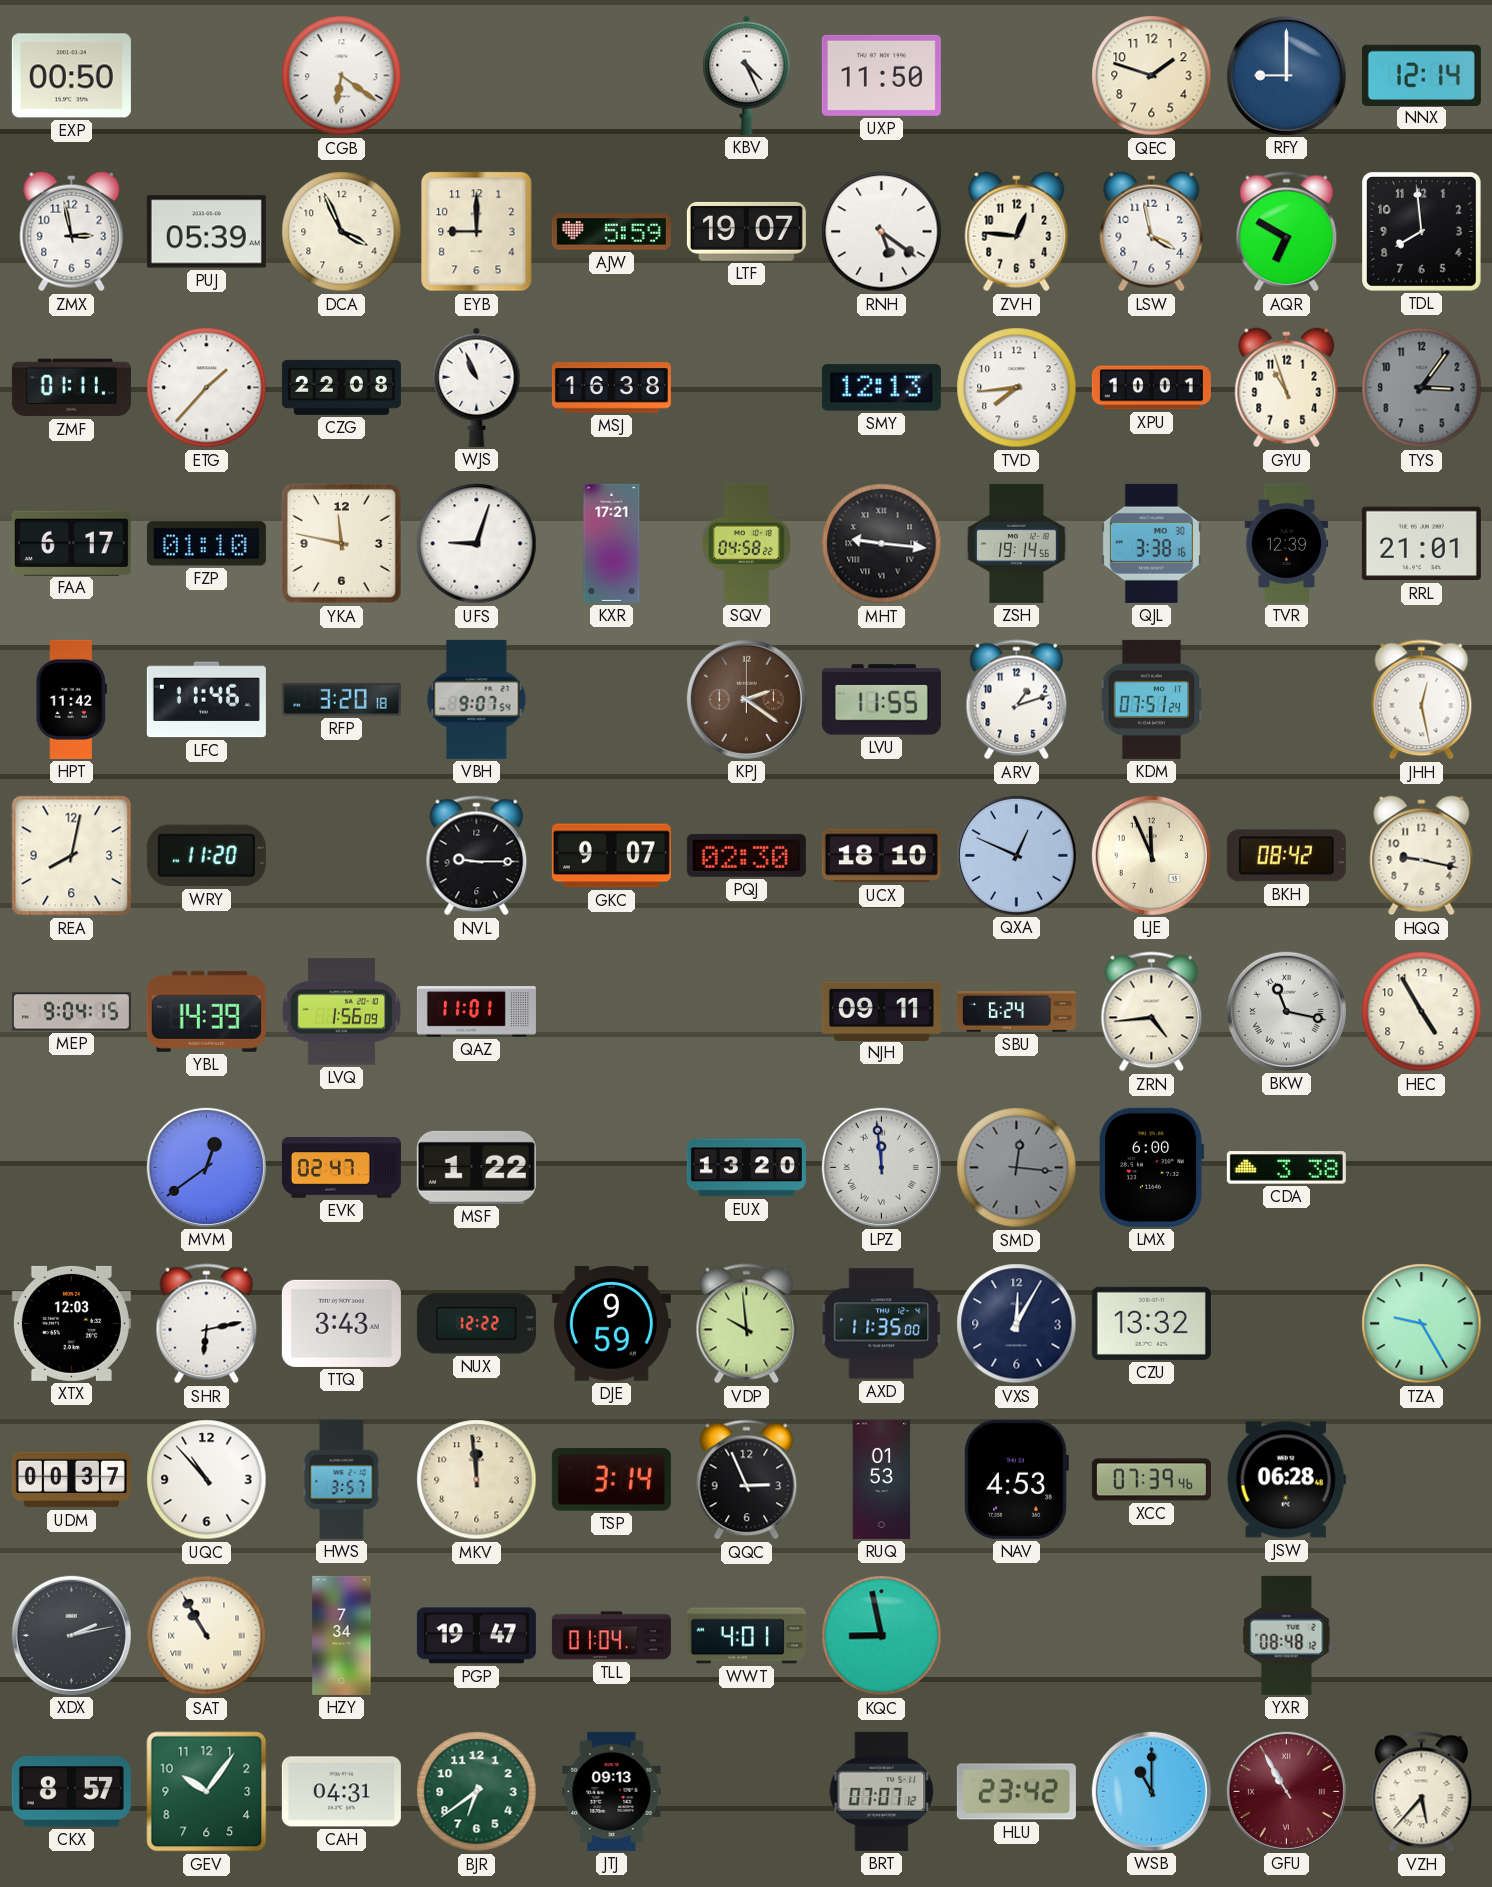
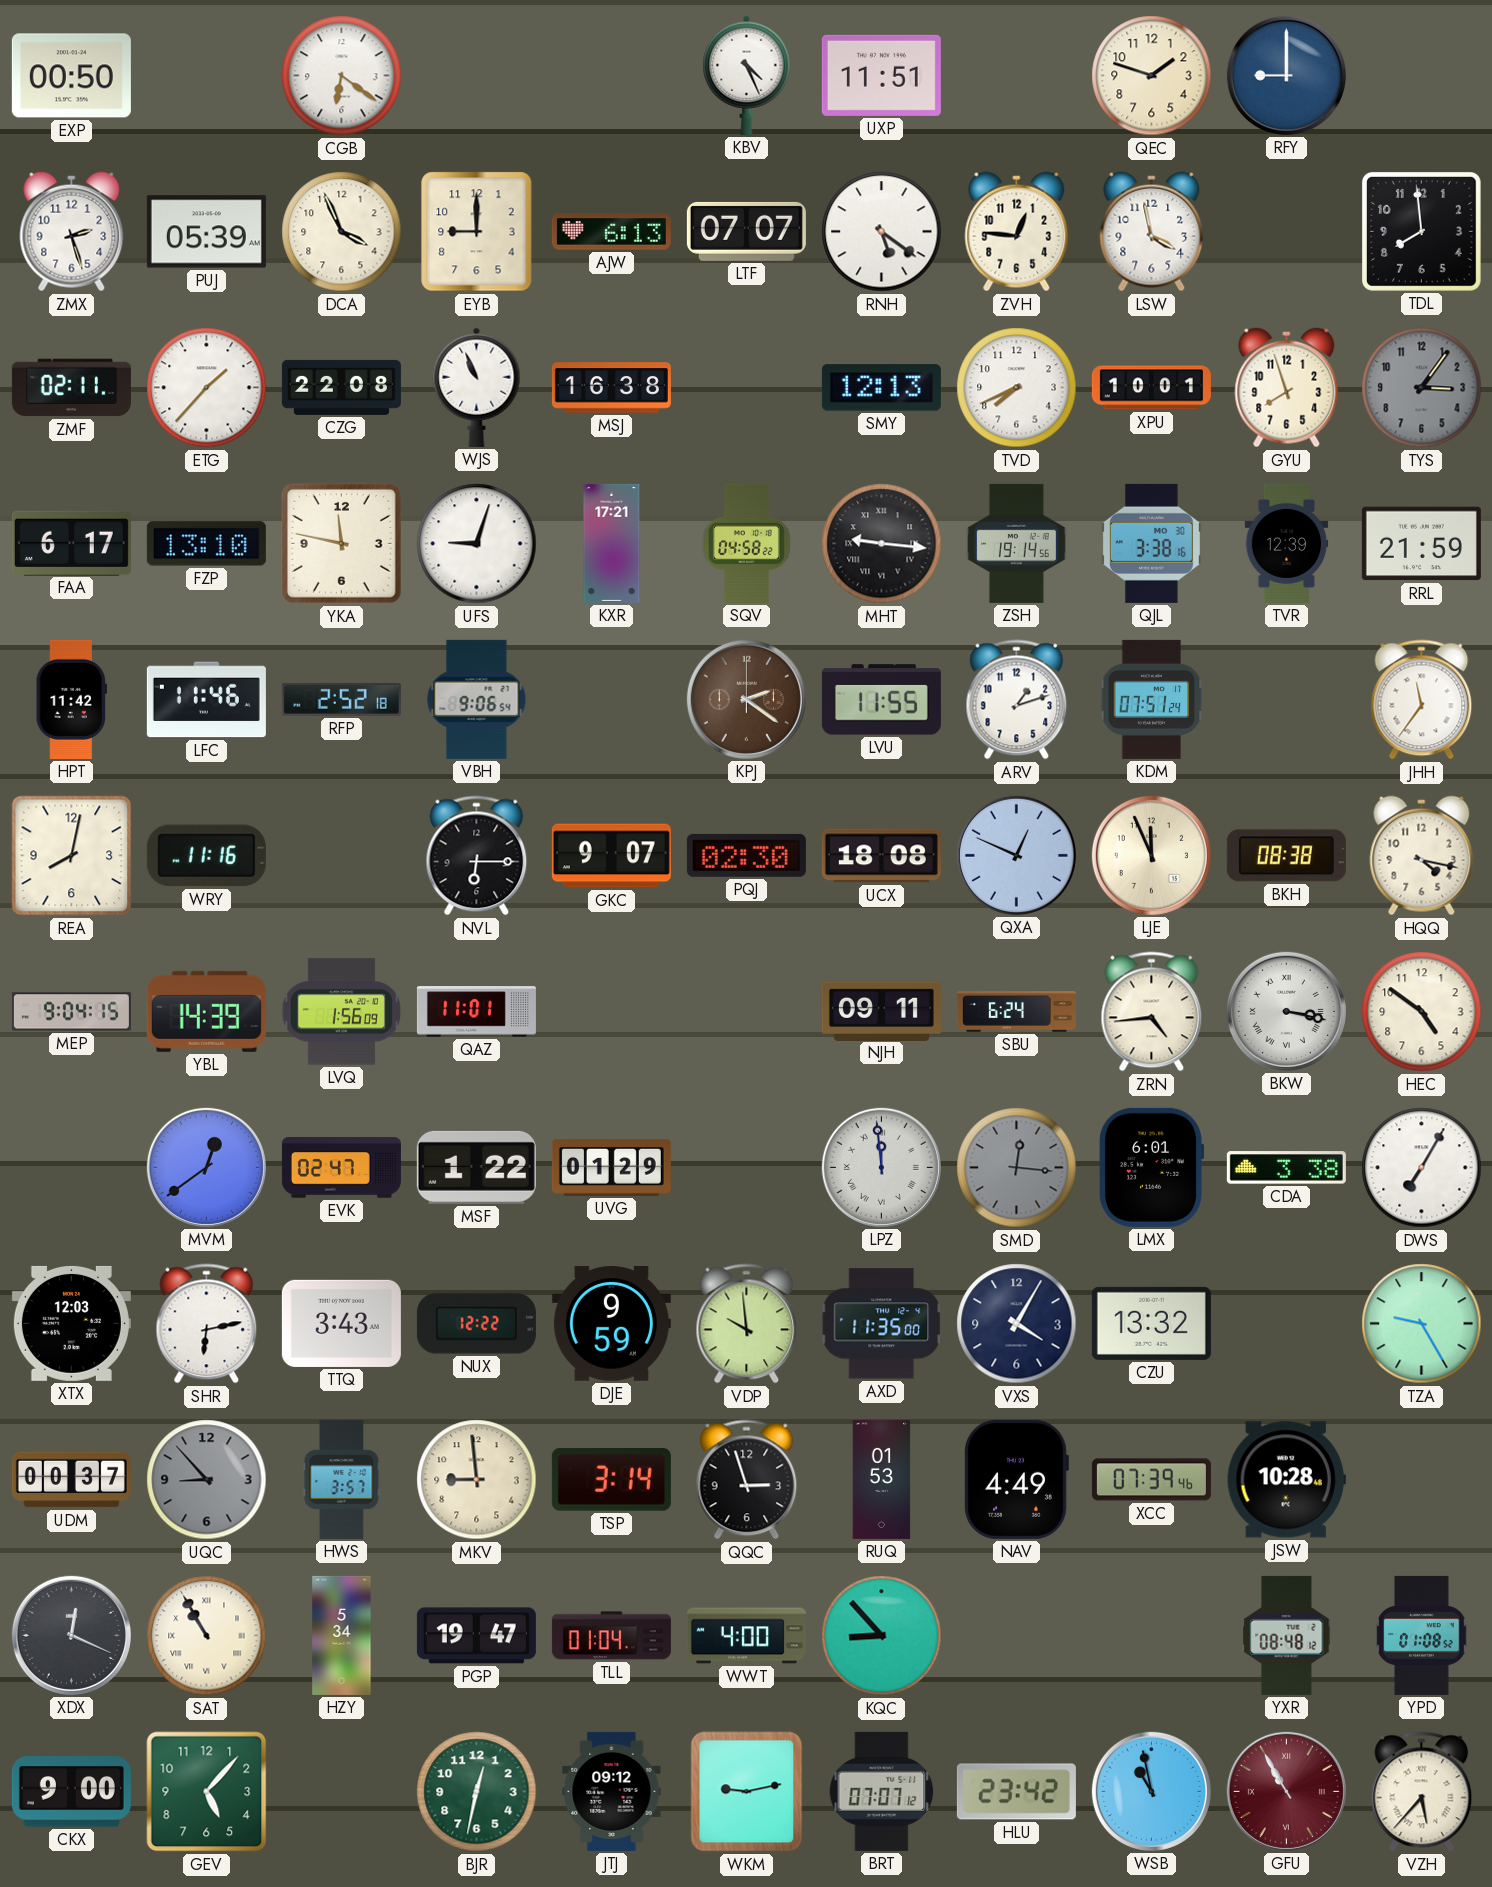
UXP: 11:50 -> 11:51
NNX: 12:14 -> none
ZMX: 2:58 -> 2:27
AJW: 5:59 -> 6:13
LTF: 19:07 -> 07:07
AQR: 6:50 -> none
ZMF: 01:11 -> 02:11
TVD: 7:44 -> 7:41
GYU: 10:57 -> 7:57
FZP: 01:10 -> 13:10
RRL: 21:01 -> 21:59
RFP: 3:20 -> 2:52
VBH: 9:07 -> 9:06
JHH: 12:28 -> 11:36
WRY: 11:20 -> 11:16
NVL: 9:15 -> 6:15
UCX: 18:10 -> 18:08
BKH: 08:42 -> 08:38
HQQ: 9:17 -> 4:17
BKW: 11:17 -> 3:17
HEC: 4:55 -> 4:51
UVG: none -> 01:29
EUX: 13:20 -> none
LMX: 6:00 -> 6:01
DWS: none -> 7:05
VXS: 12:05 -> 4:05
UQC: 10:53 -> 8:53
UQC dial: white -> grey
MKV: 11:59 -> 8:59
QQC: 2:56 -> 2:57
NAV: 4:53 -> 4:49
JSW: 06:28 -> 10:28
XDX: 2:13 -> 12:19
HZY: 7:34 -> 5:34
WWT: 4:01 -> 4:00
KQC: 8:58 -> 8:53
YPD: none -> 01:08
CKX: 8:57 -> 9:00
GEV: 10:06 -> 5:07
CAH: 04:31 -> none
BJR: 6:39 -> 12:32
JTJ: 09:13 -> 09:12
WKM: none -> 9:13
WSB: 11:00 -> 10:58
